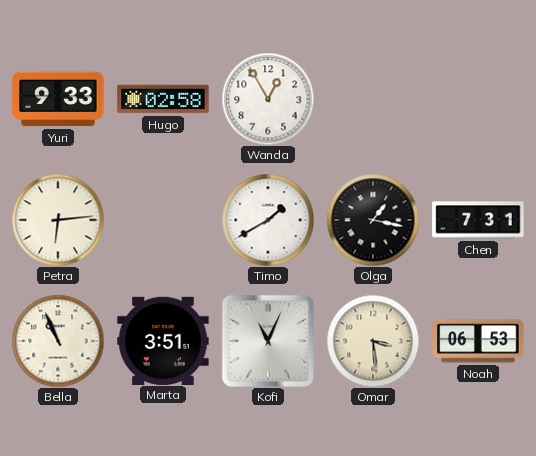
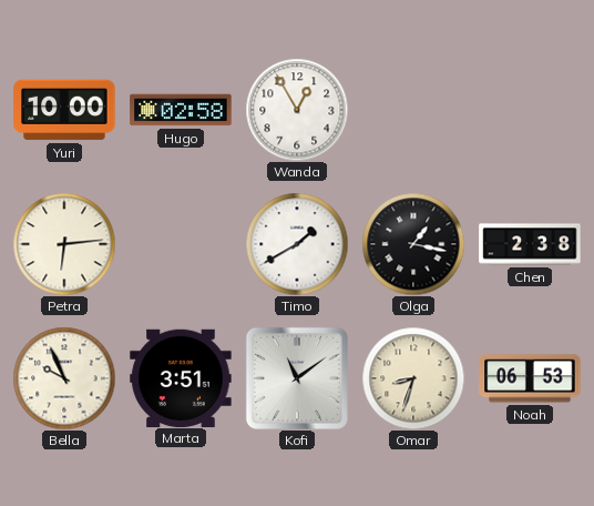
Yuri: 9:33 -> 10:00
Chen: 7:31 -> 2:38
Bella: 10:56 -> 9:56
Kofi: 11:04 -> 11:09
Omar: 3:29 -> 8:33
